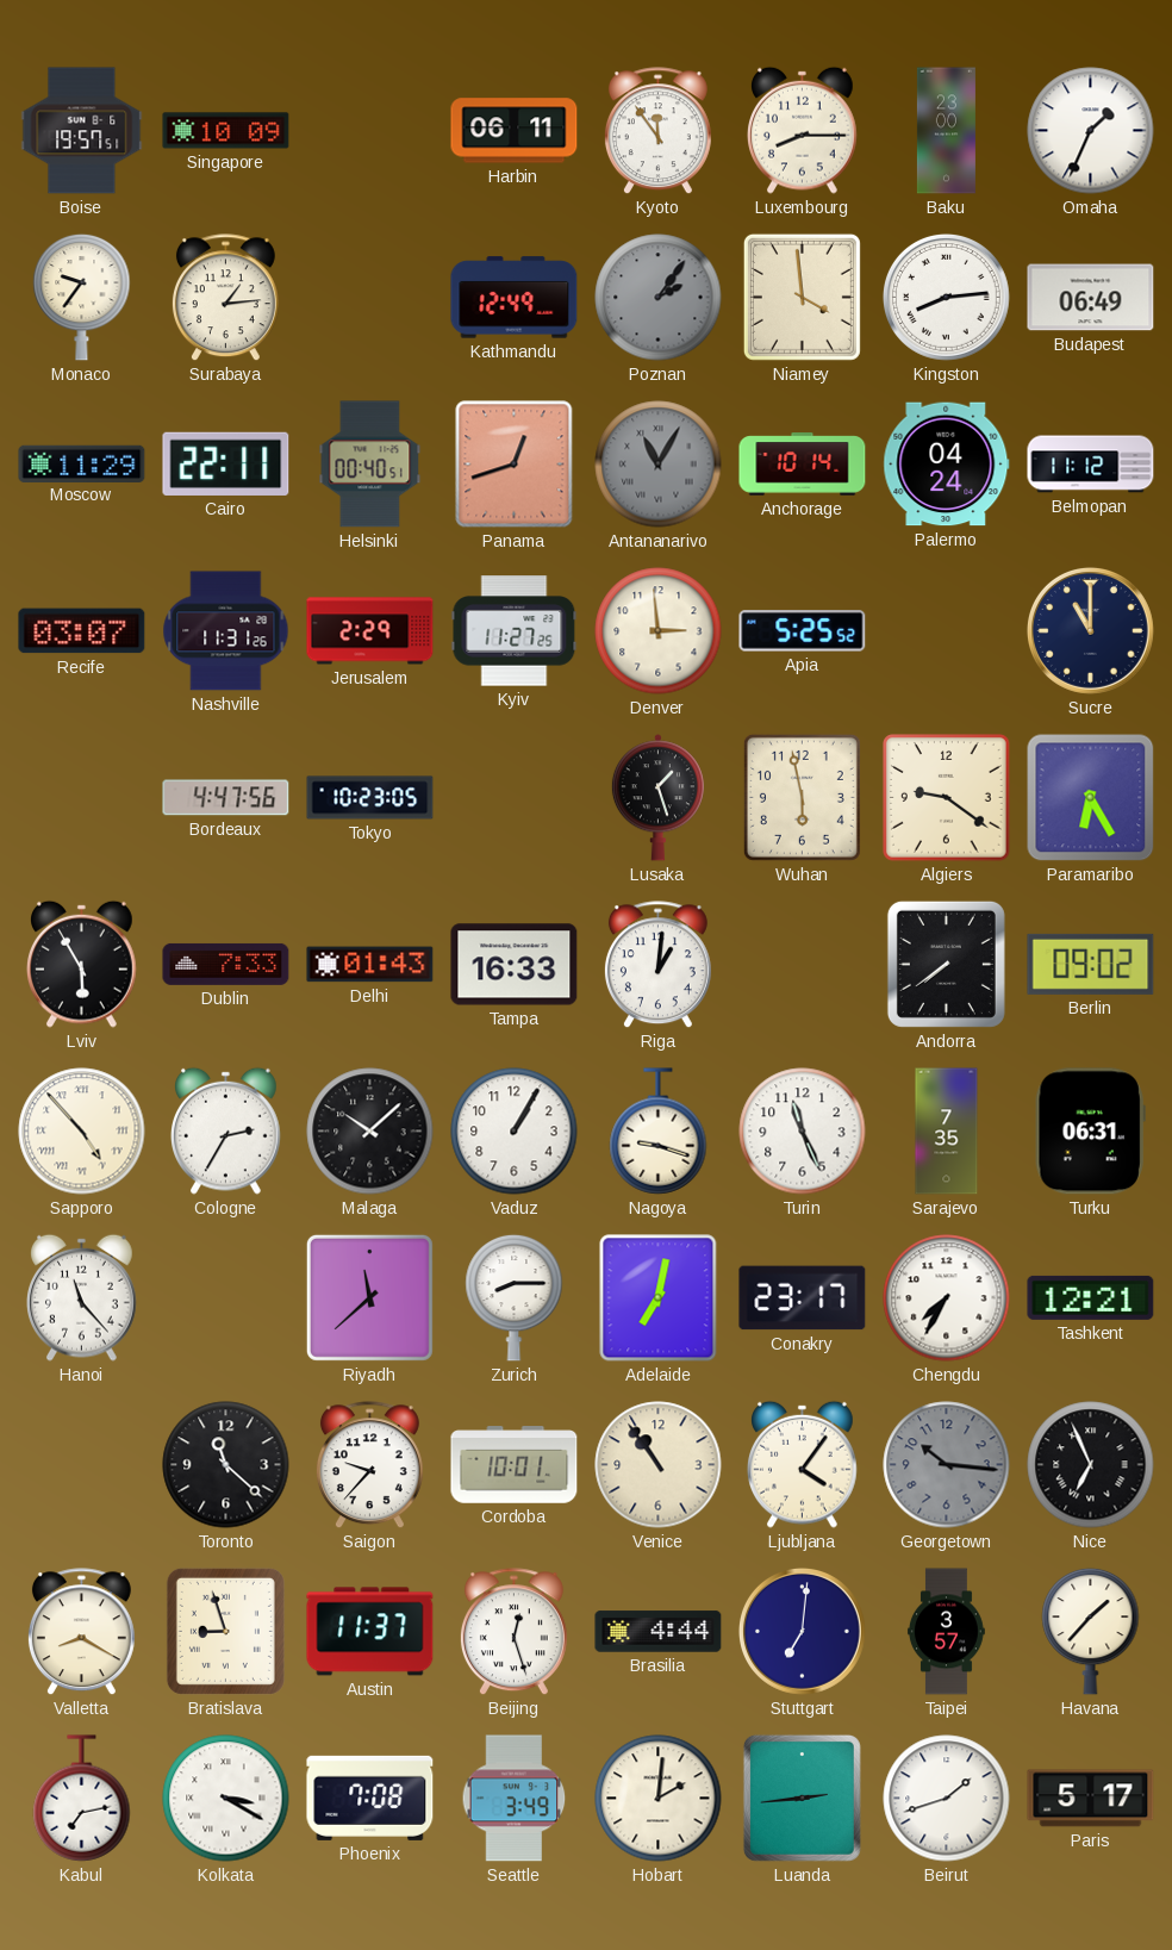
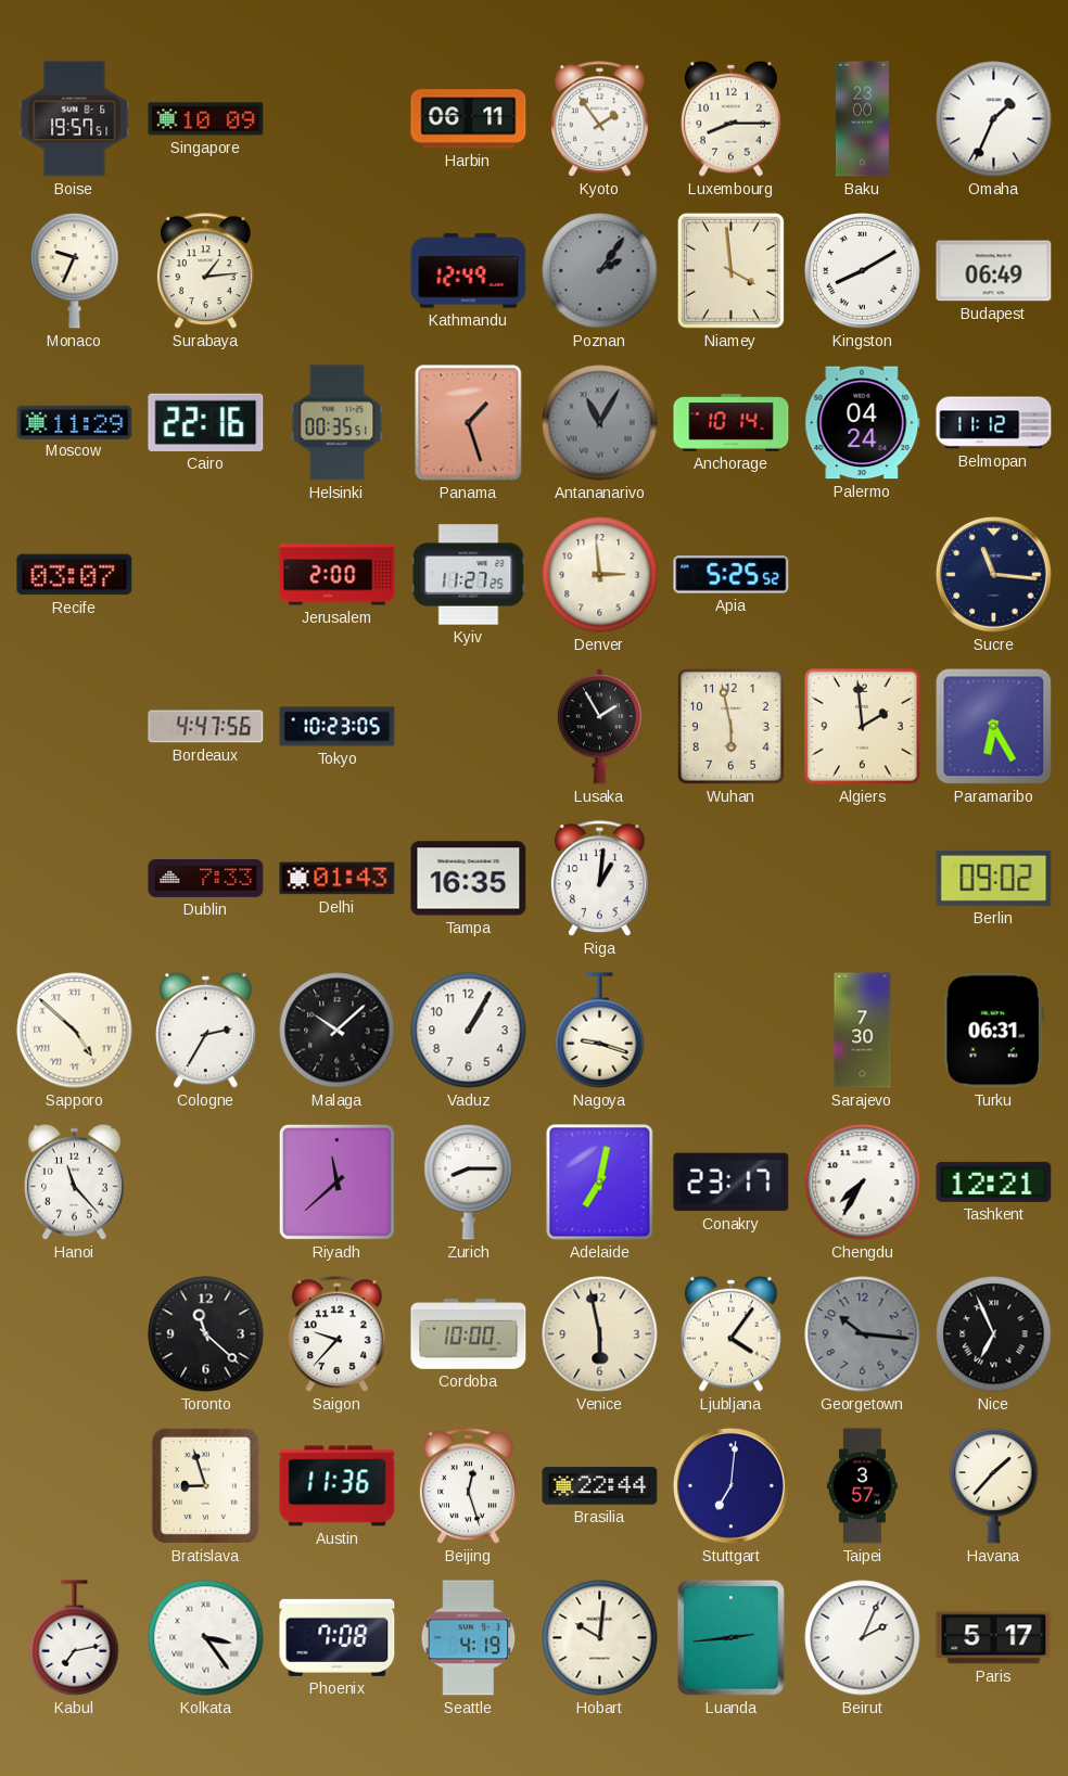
Kyoto: 11:54 -> 1:54
Monaco: 9:36 -> 9:34
Kingston: 8:14 -> 8:10
Cairo: 22:11 -> 22:16
Helsinki: 00:40 -> 00:35
Panama: 12:42 -> 1:27
Nashville: 11:31 -> none
Jerusalem: 2:29 -> 2:00
Sucre: 11:00 -> 11:16
Lusaka: 1:27 -> 1:55
Algiers: 9:21 -> 1:59
Lviv: 5:55 -> none
Tampa: 16:33 -> 16:35
Andorra: 7:39 -> none
Sapporo: 4:53 -> 4:52
Turin: 11:26 -> none
Sarajevo: 7:35 -> 7:30
Cordoba: 10:01 -> 10:00
Venice: 10:54 -> 5:58
Valletta: 8:20 -> none
Austin: 11:37 -> 11:36
Brasilia: 4:44 -> 22:44
Kolkata: 3:20 -> 3:24
Seattle: 3:49 -> 4:19
Hobart: 2:01 -> 10:01
Beirut: 1:42 -> 2:04
